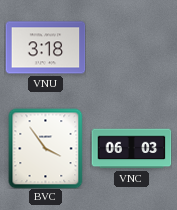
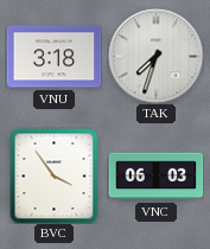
TAK: none -> 7:33
